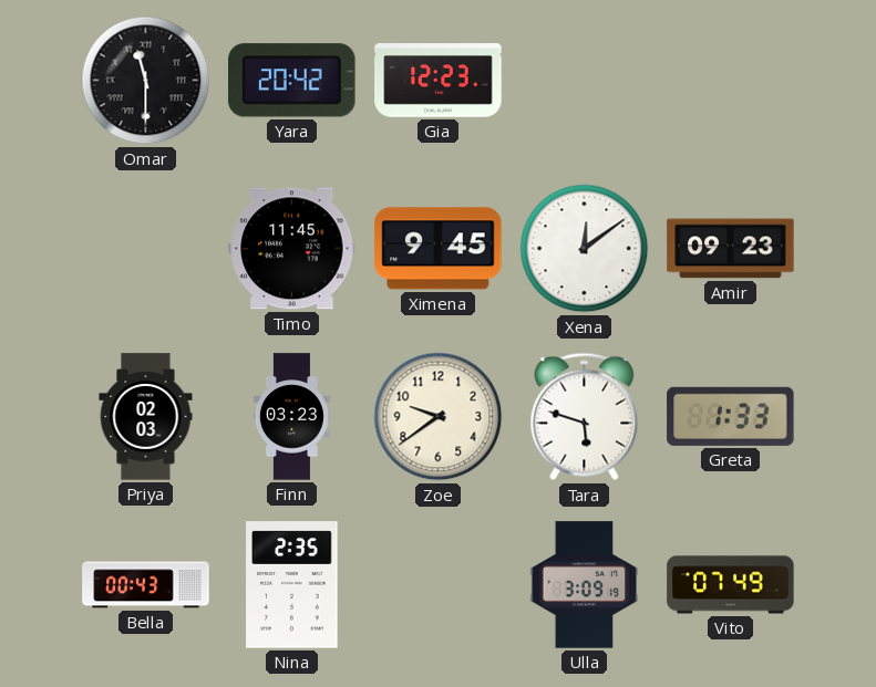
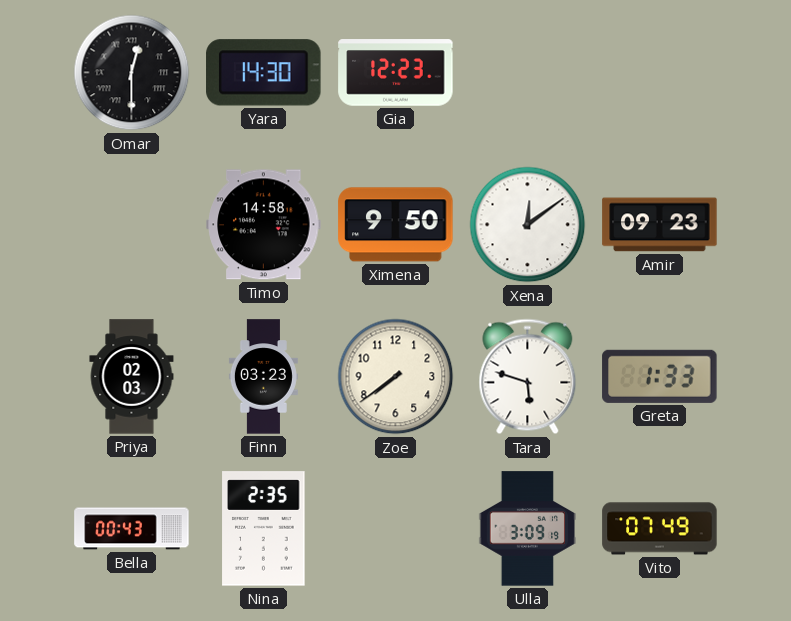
Omar: 11:30 -> 12:30
Yara: 20:42 -> 14:30
Timo: 11:45 -> 14:58
Ximena: 9:45 -> 9:50
Zoe: 9:39 -> 7:39
